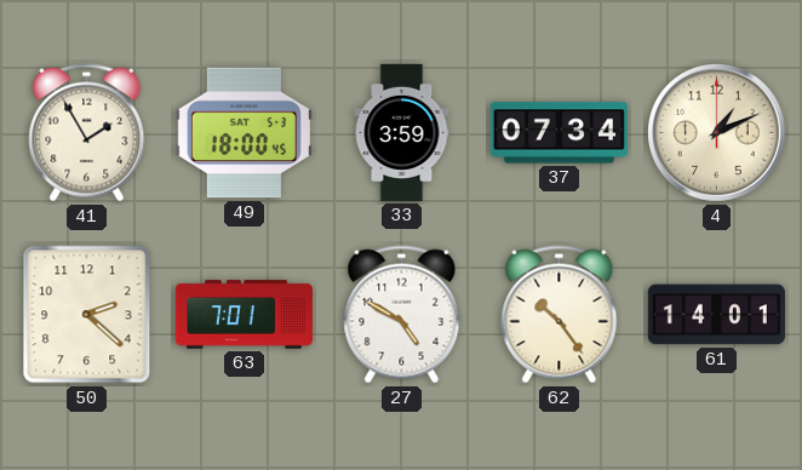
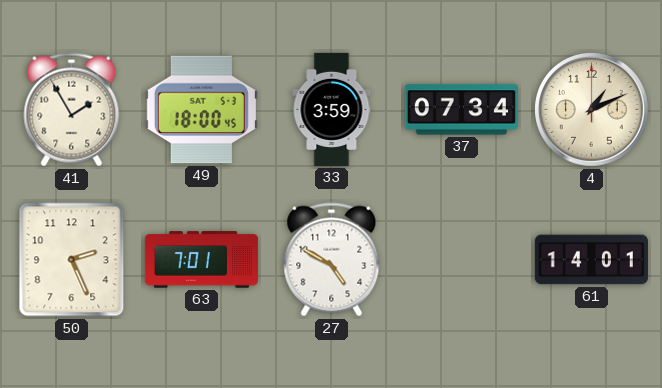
50: 2:22 -> 2:26
62: 10:24 -> none
